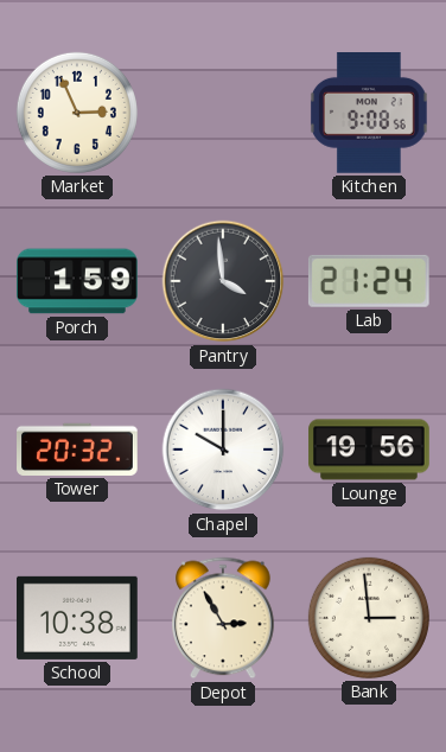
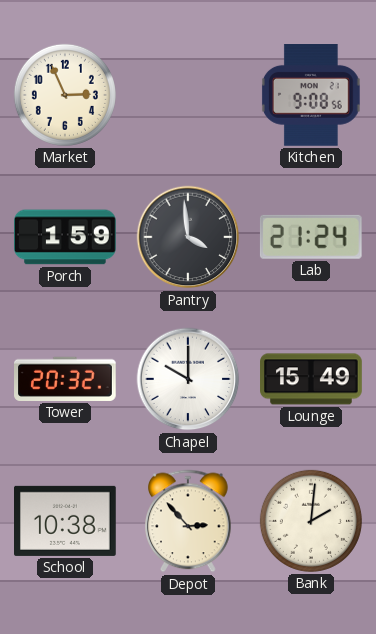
Lounge: 19:56 -> 15:49
Depot: 2:55 -> 2:53
Bank: 2:59 -> 2:01
